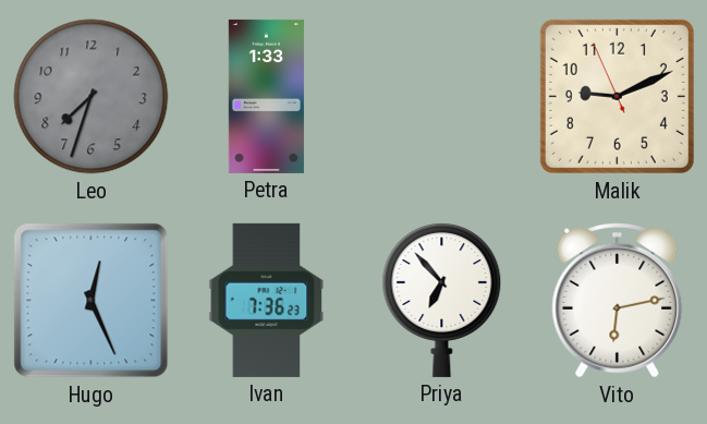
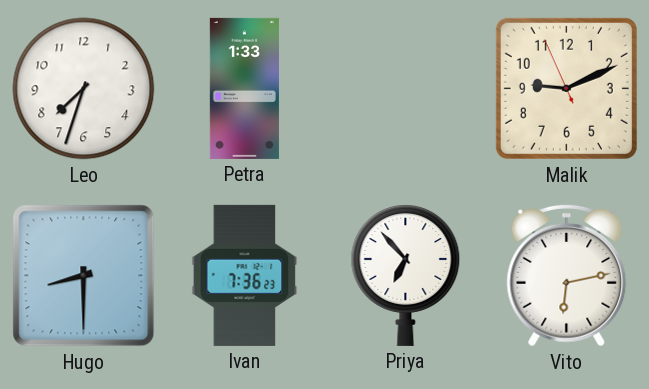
Leo dial: grey -> white
Hugo: 12:26 -> 8:30
